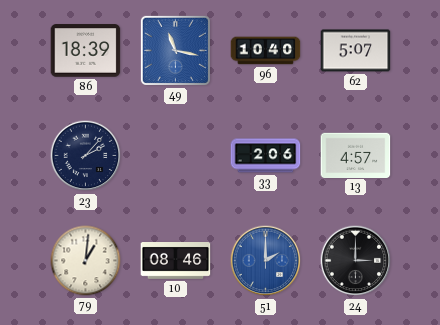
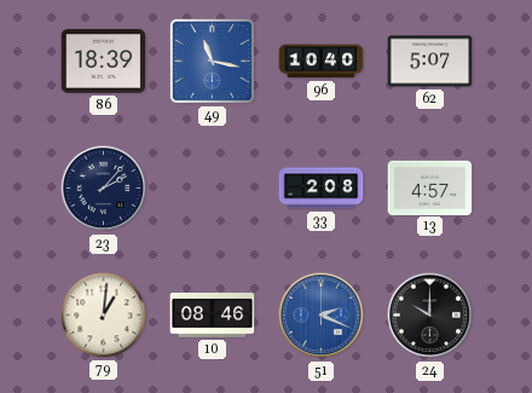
33: 2:06 -> 2:08
51: 2:00 -> 2:19
24: 3:00 -> 10:00
